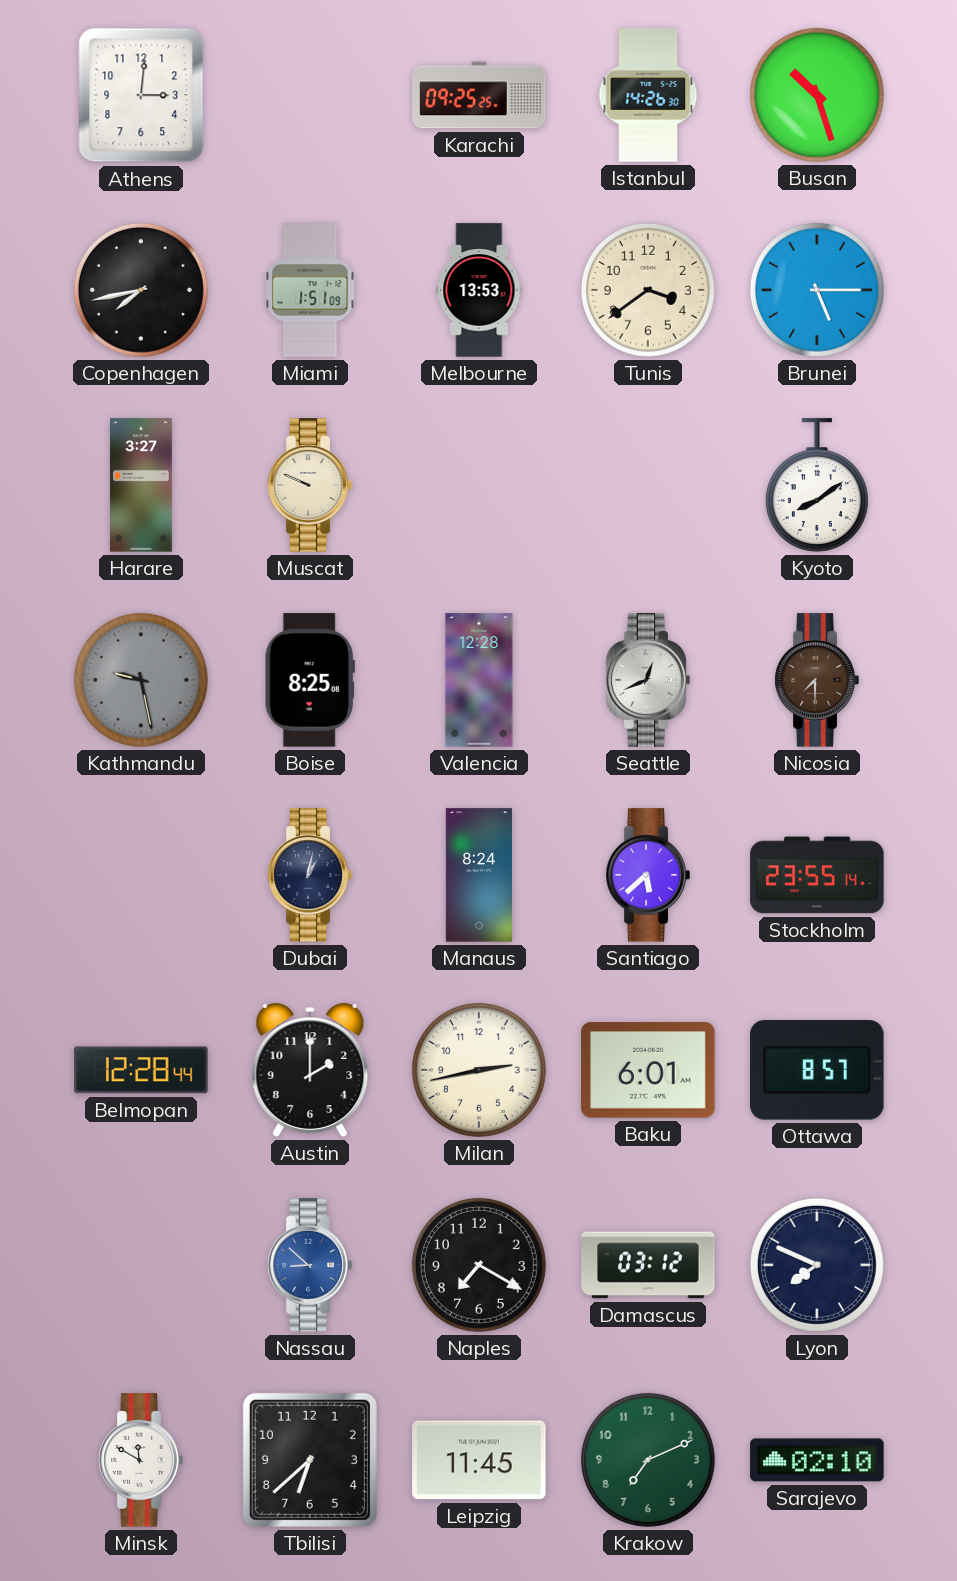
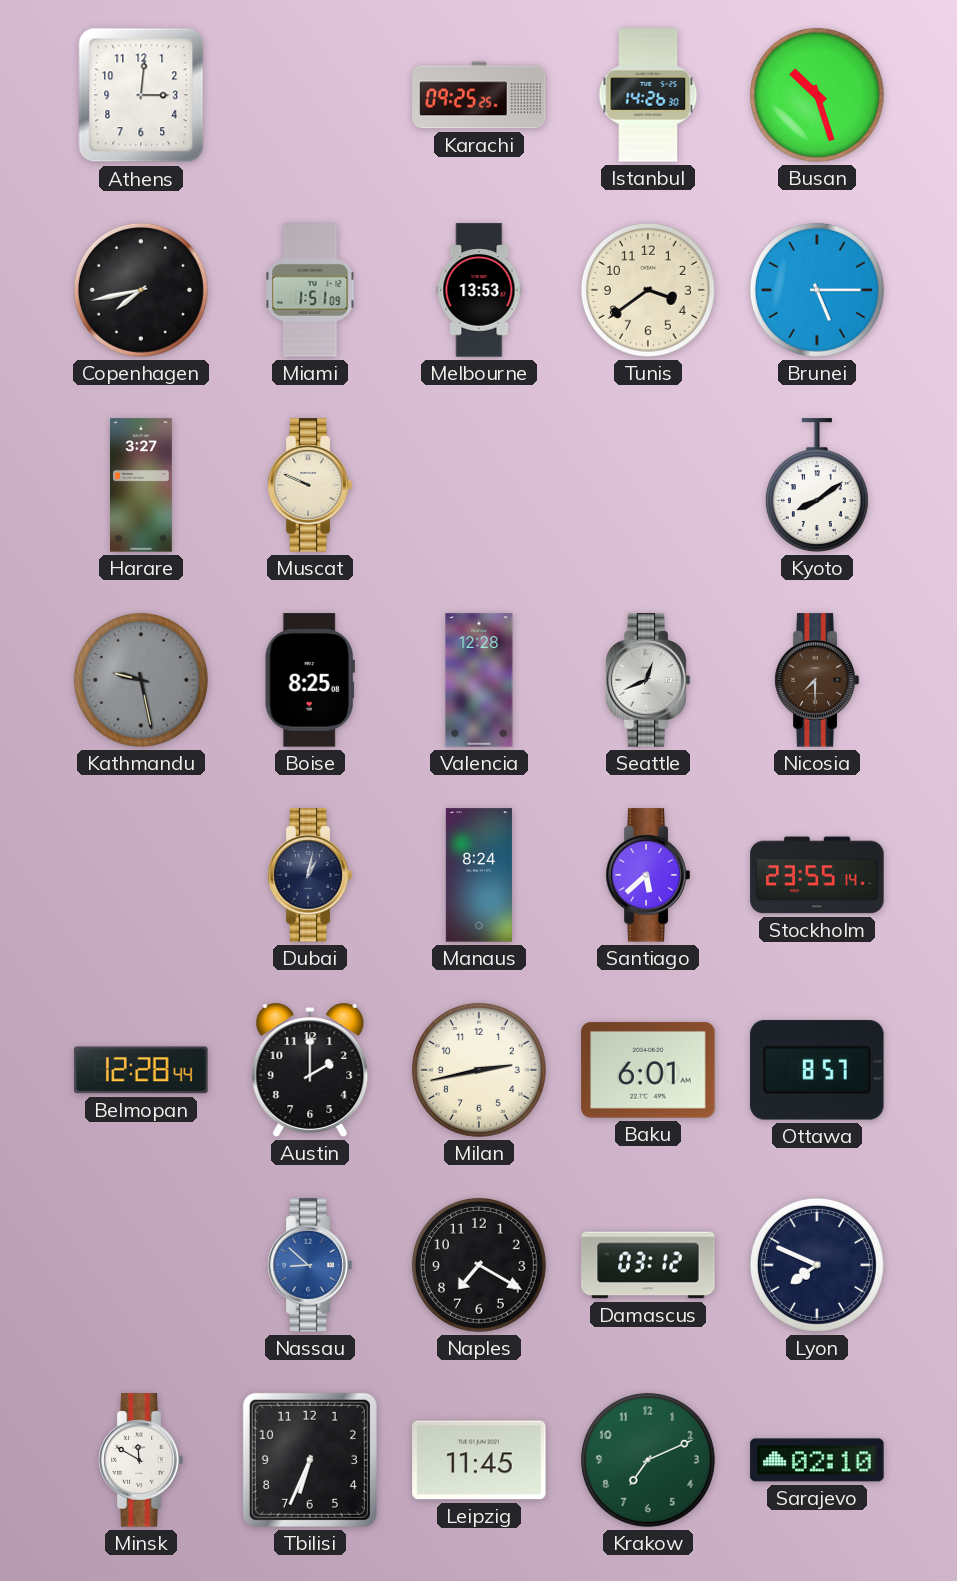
Tbilisi: 6:38 -> 6:34
